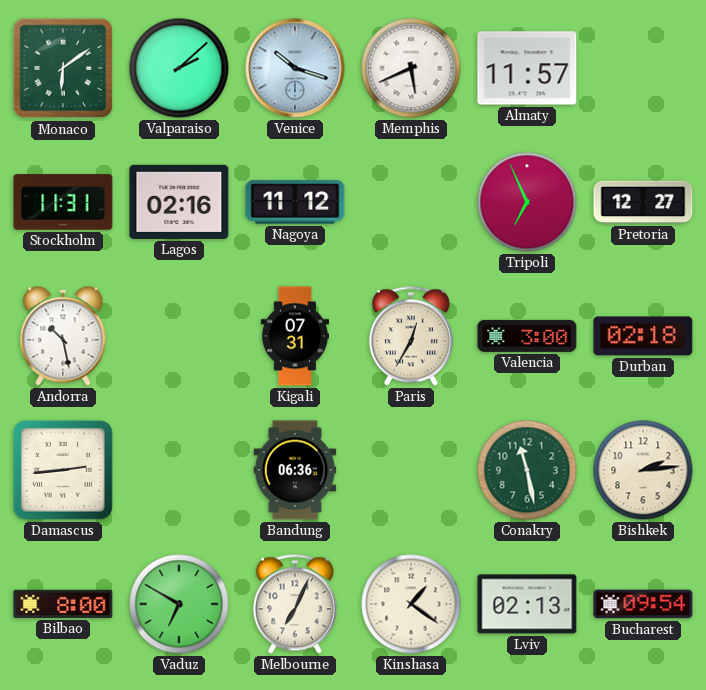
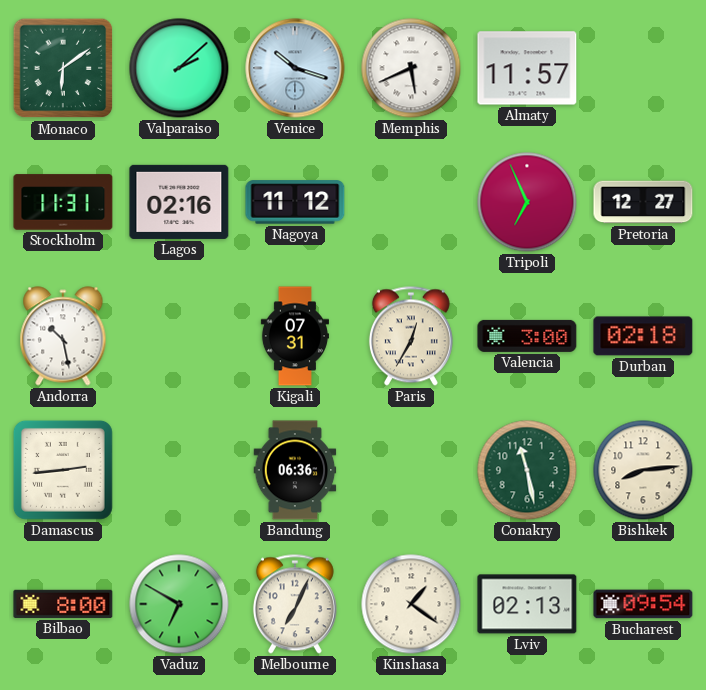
Bishkek: 2:14 -> 8:14
